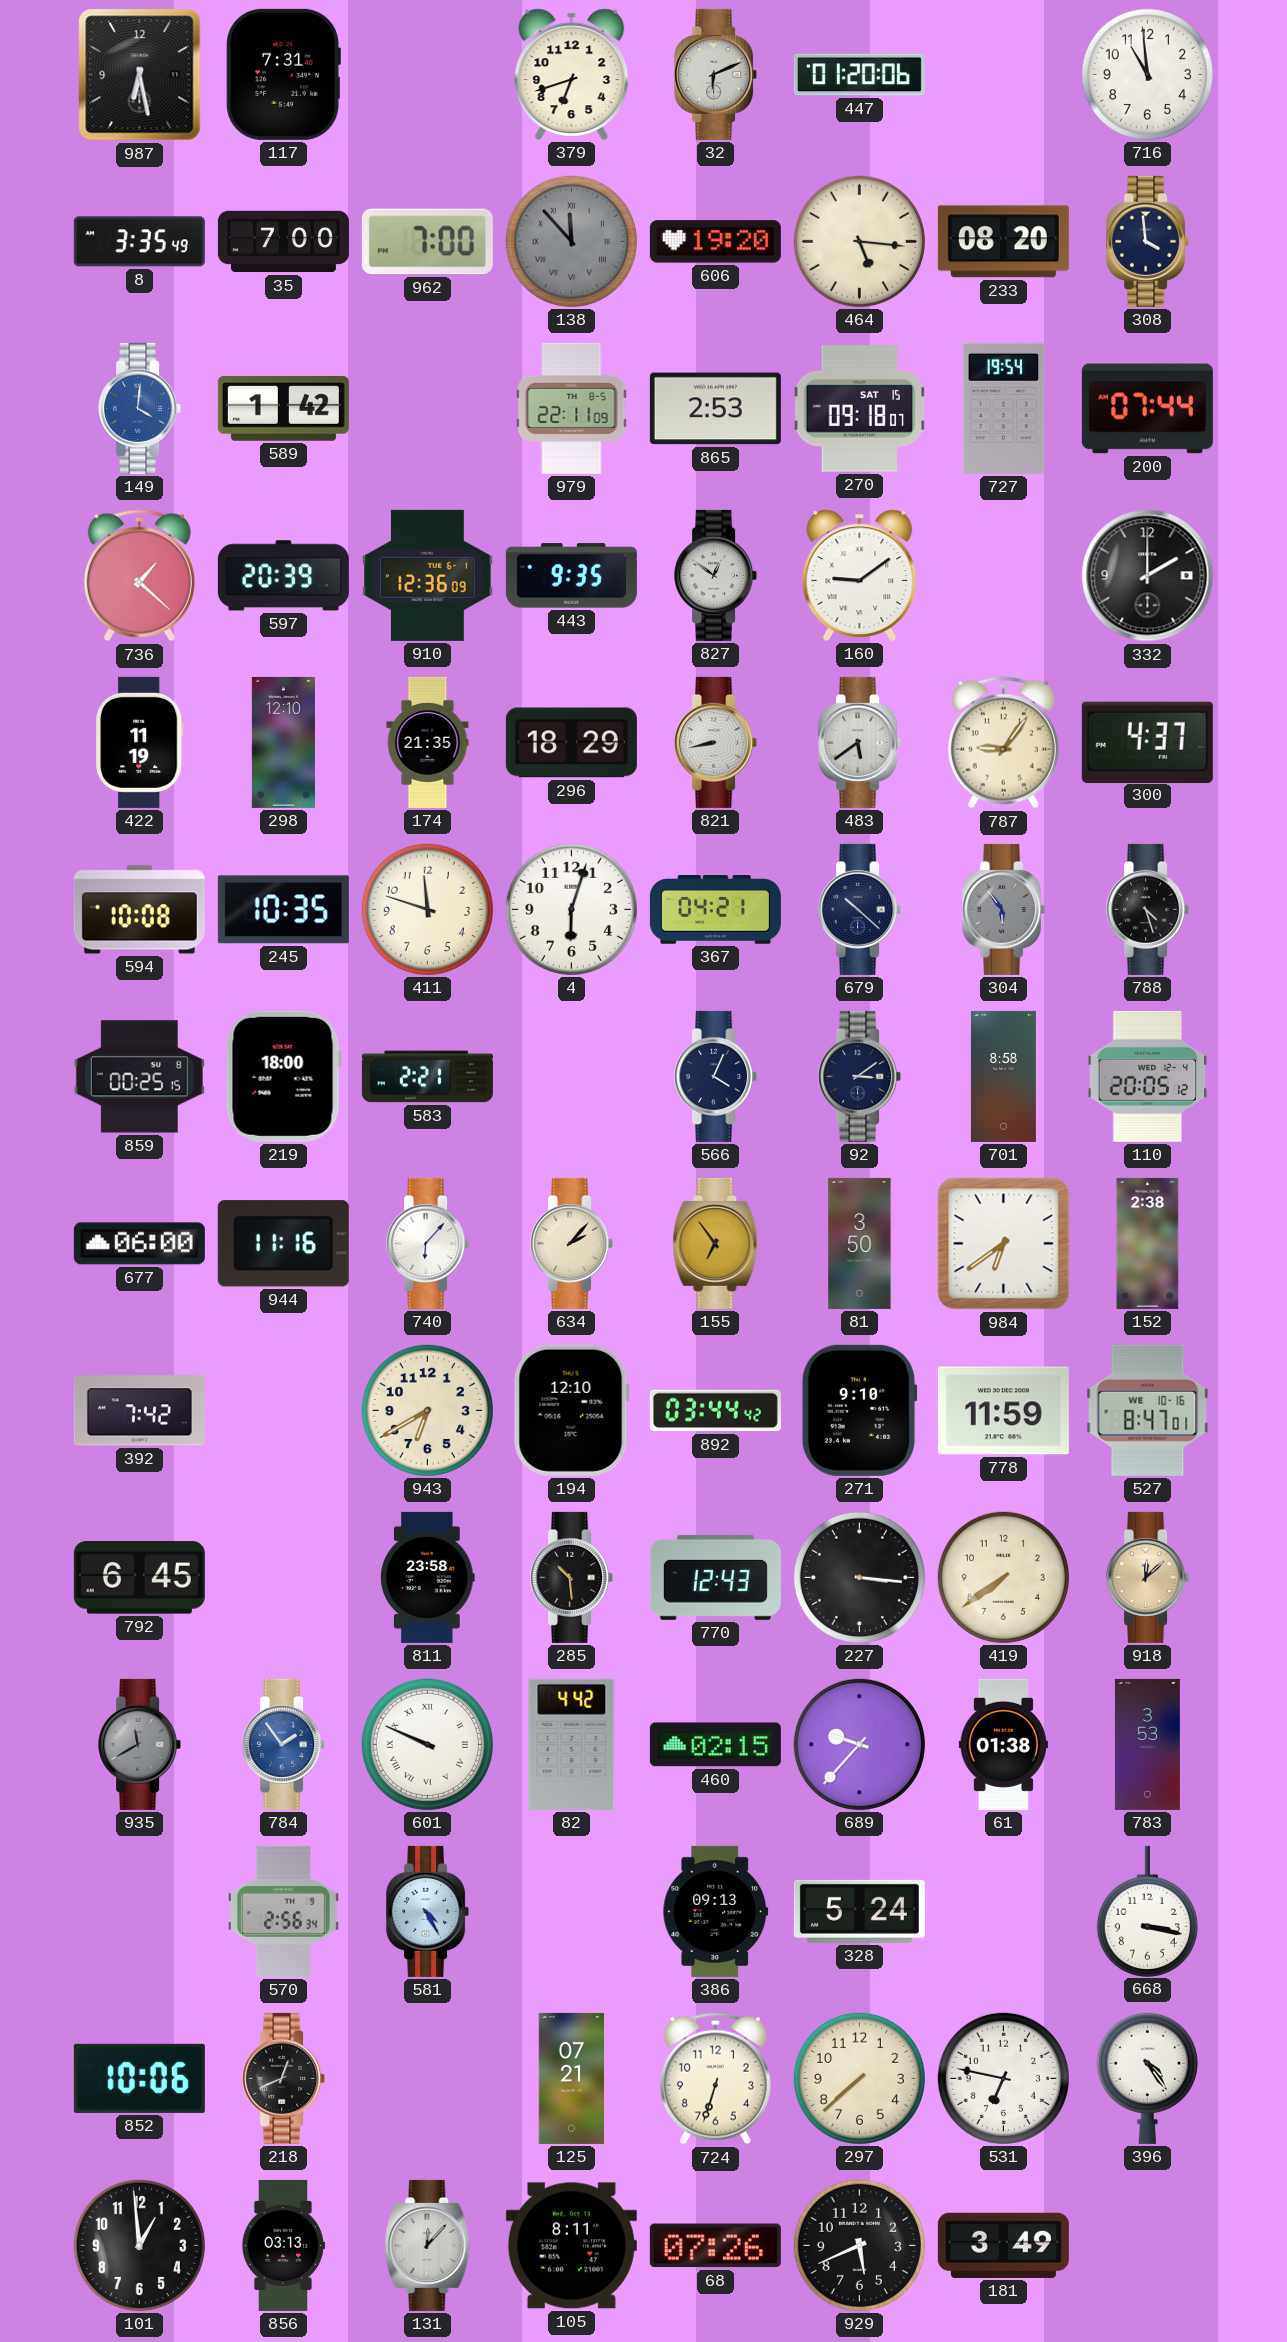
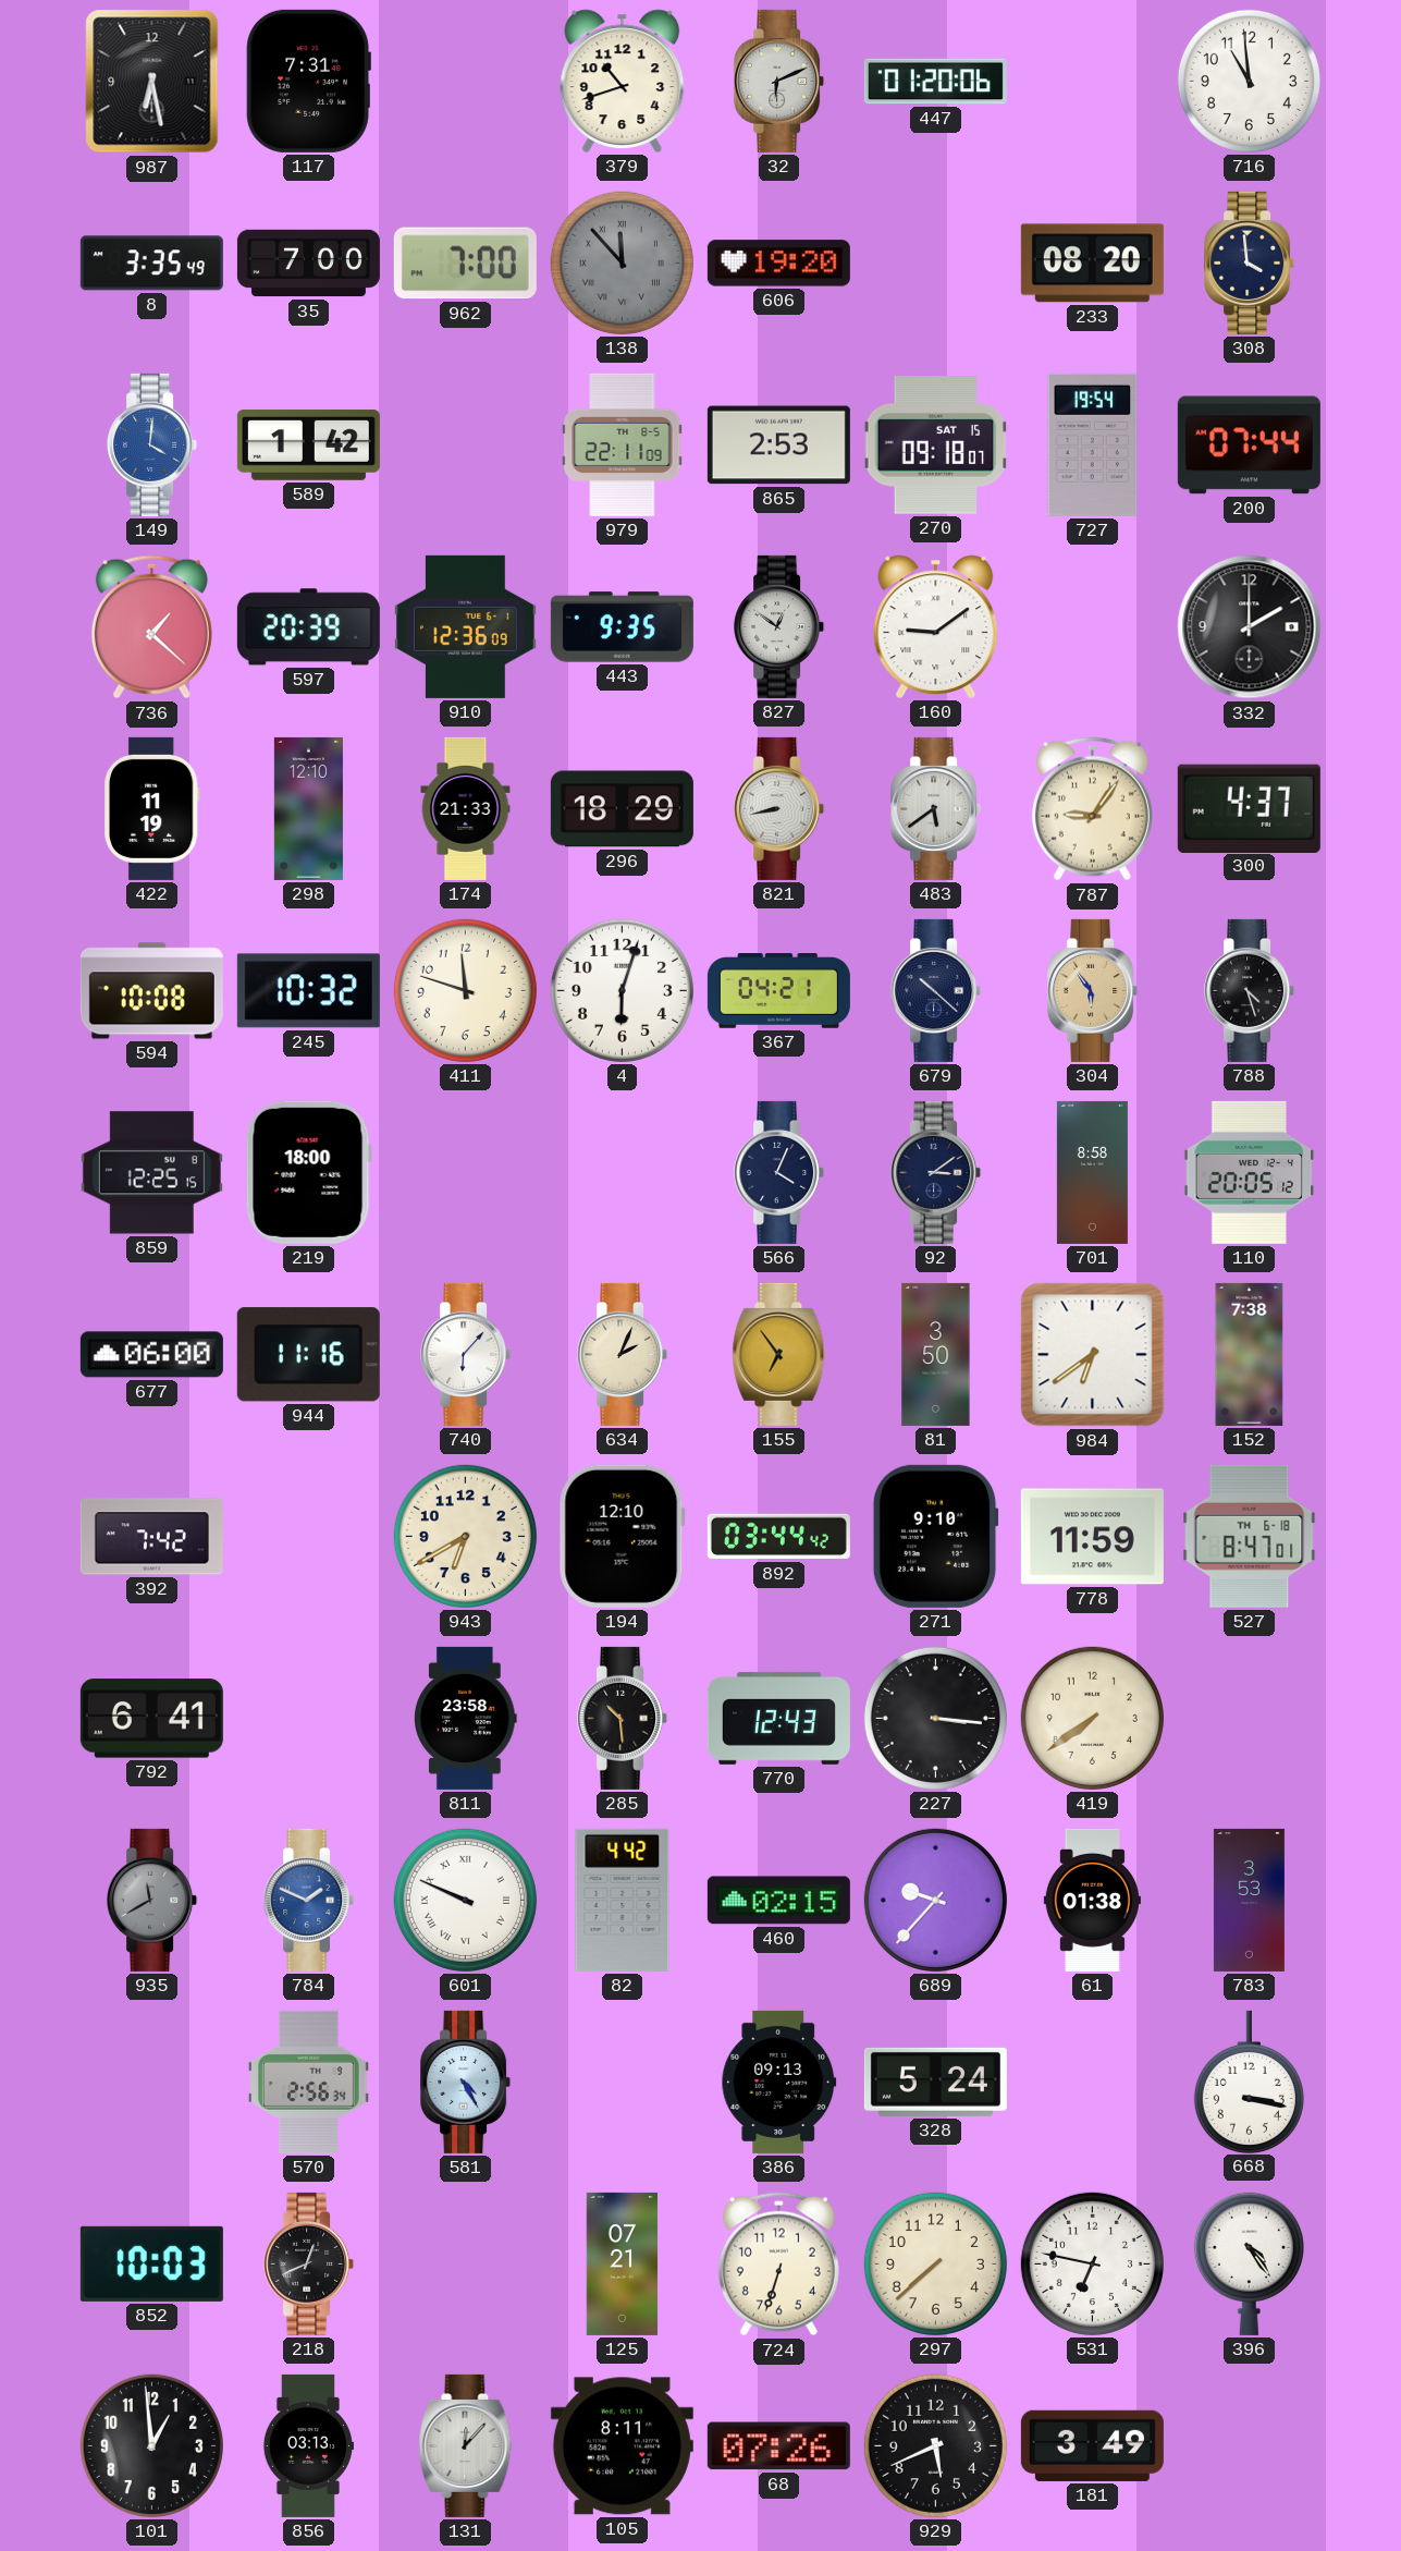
379: 6:42 -> 10:42
464: 5:16 -> none
174: 21:35 -> 21:33
245: 10:35 -> 10:32
304 dial: grey -> champagne
859: 00:25 -> 12:25
583: 2:21 -> none
634: 2:07 -> 2:04
152: 2:38 -> 7:38
527 date: WE 10-16 -> TH 6-18
792: 6:45 -> 6:41
918: 12:08 -> none
784: 1:54 -> 1:49
852: 10:06 -> 10:03
